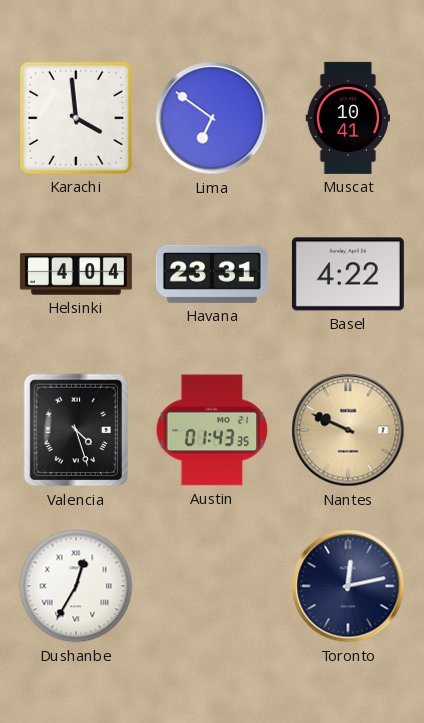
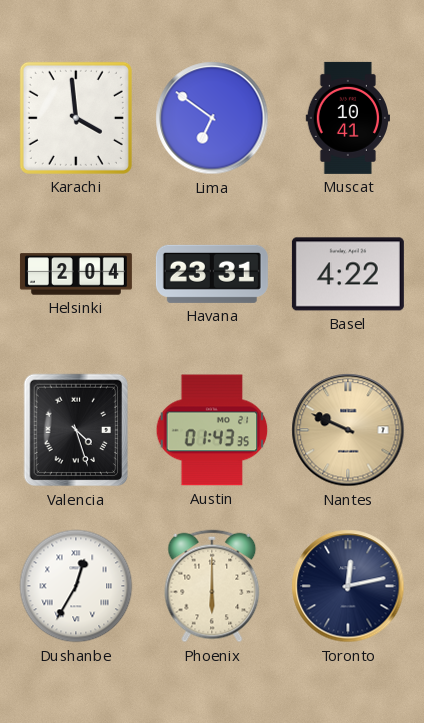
Helsinki: 4:04 -> 2:04
Phoenix: none -> 6:00
